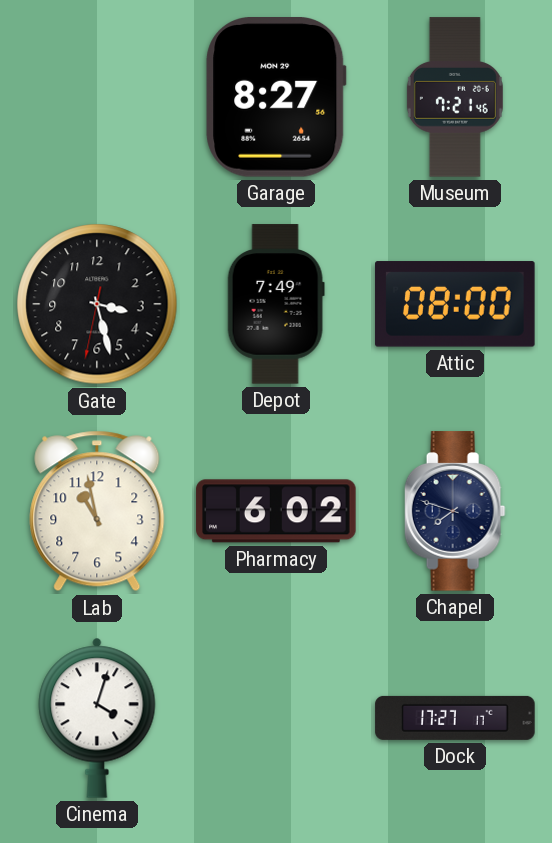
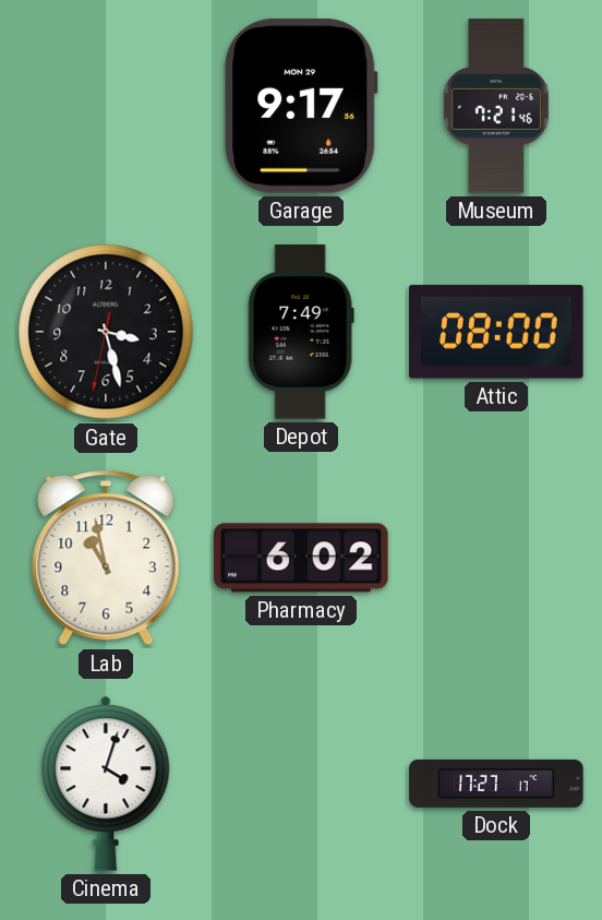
Garage: 8:27 -> 9:17
Chapel: 7:48 -> none
